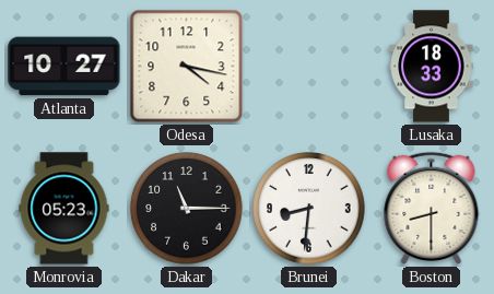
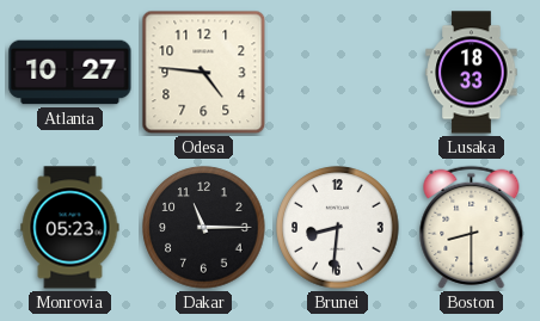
Odesa: 4:17 -> 4:46
